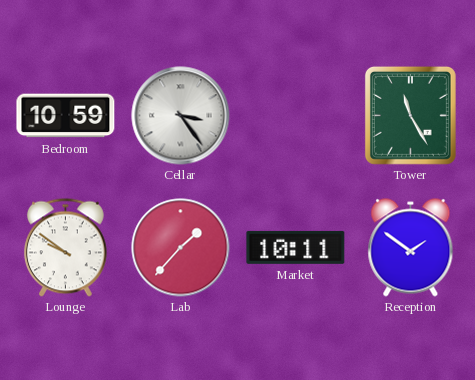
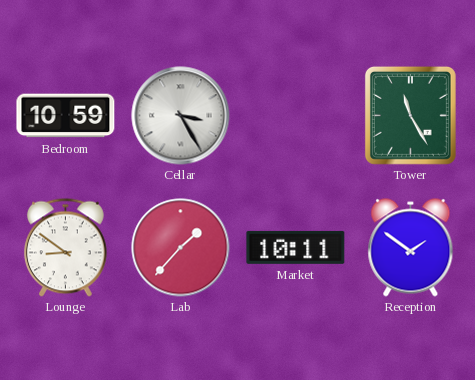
Cellar: 3:24 -> 3:25
Lounge: 9:51 -> 8:51
